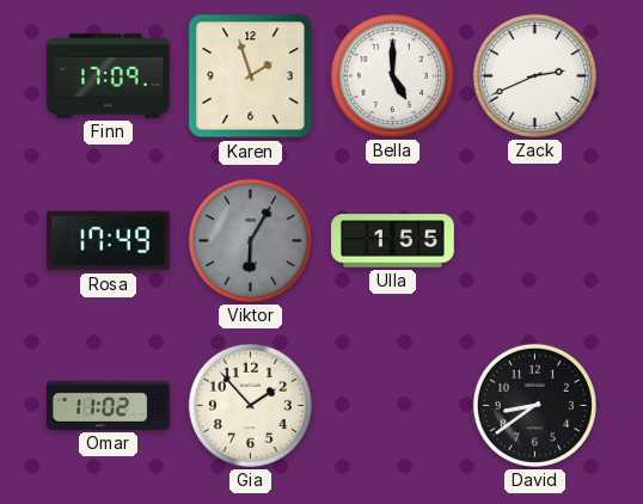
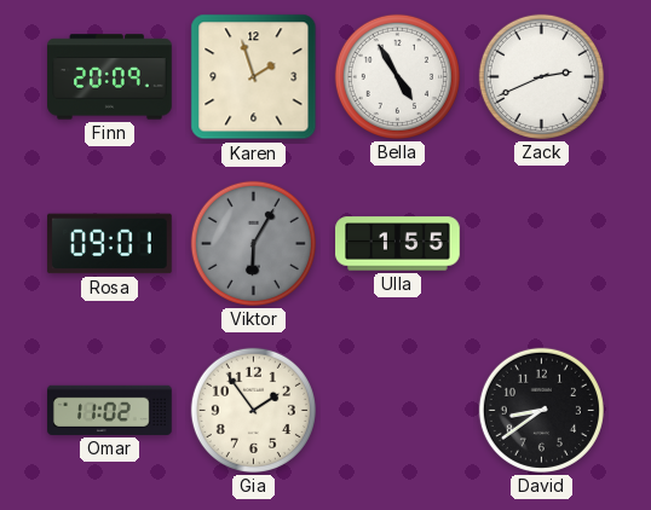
Finn: 17:09 -> 20:09
Bella: 5:00 -> 4:55
Rosa: 17:49 -> 09:01
Gia: 1:53 -> 1:54
